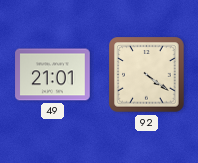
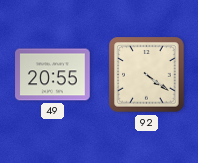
49: 21:01 -> 20:55
